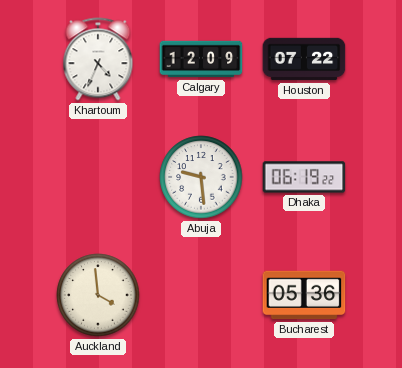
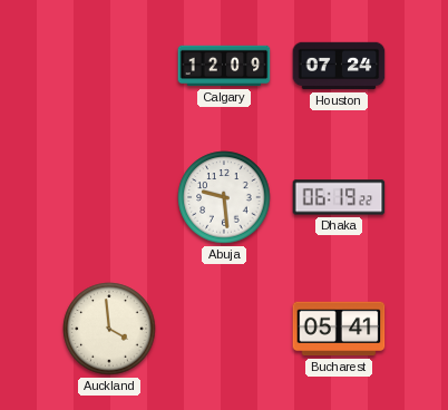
Khartoum: 4:34 -> none
Houston: 07:22 -> 07:24
Bucharest: 05:36 -> 05:41
